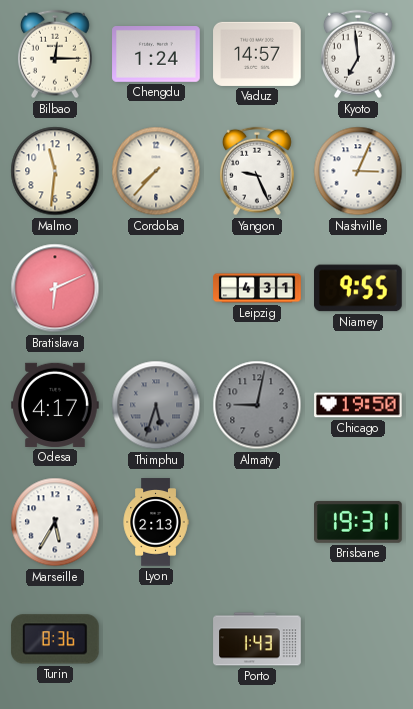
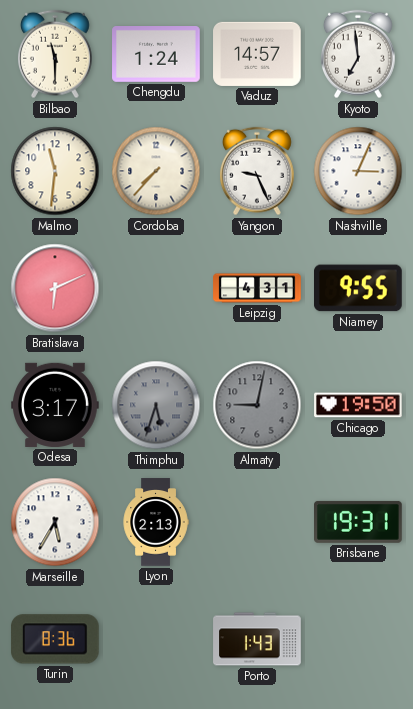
Bilbao: 12:15 -> 11:30
Odesa: 4:17 -> 3:17
